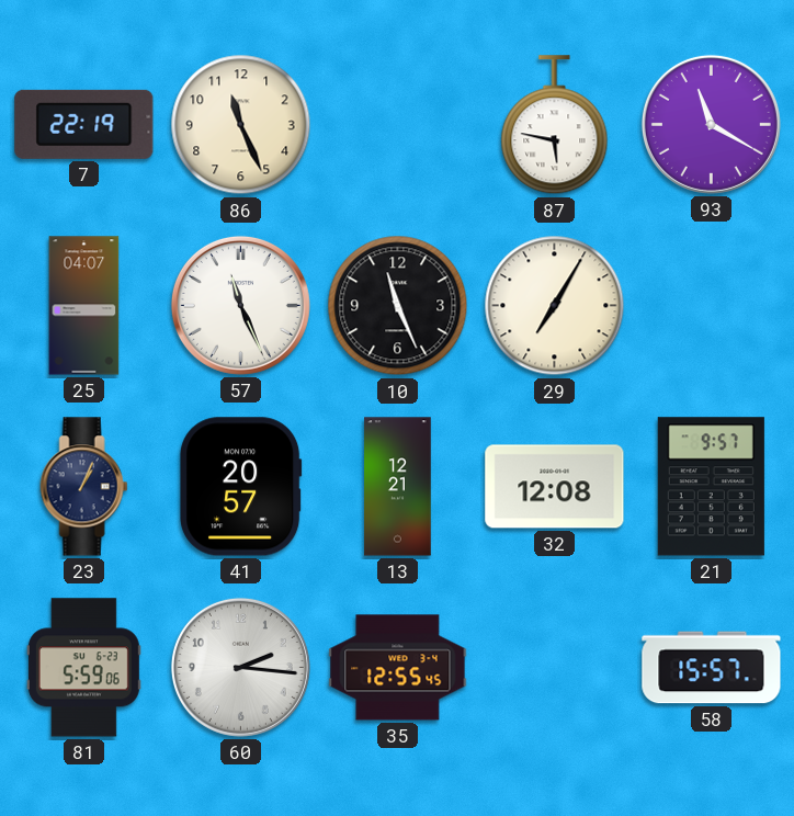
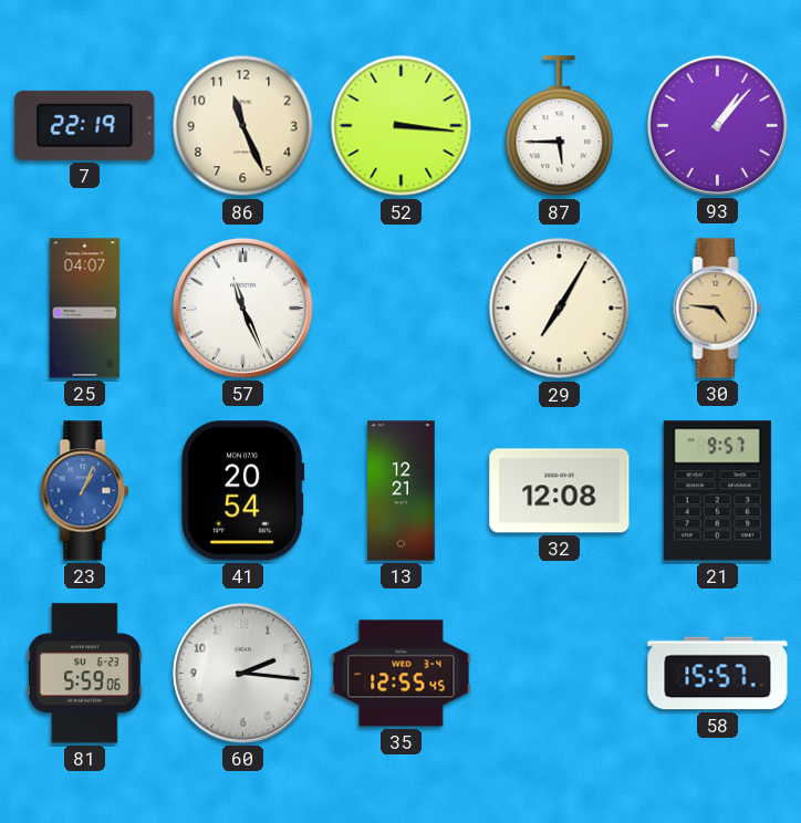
52: none -> 3:16
87: 5:47 -> 5:45
93: 11:20 -> 1:07
10: 11:26 -> none
30: none -> 4:46
23 dial: navy -> blue
41: 20:57 -> 20:54
